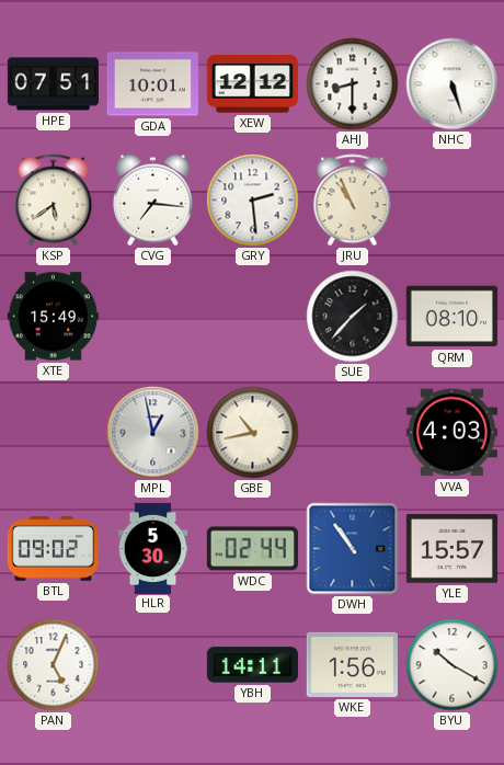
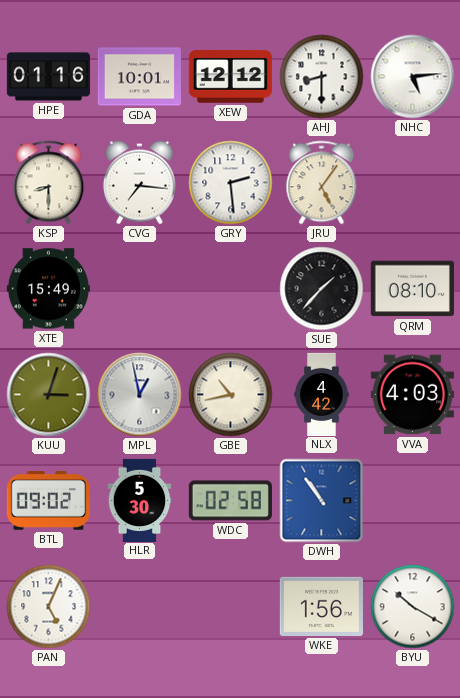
HPE: 07:51 -> 01:16
NHC: 5:27 -> 5:14
KSP: 5:39 -> 8:30
JRU: 10:56 -> 5:06
KUU: none -> 3:03
NLX: none -> 4:42
WDC: 02:44 -> 02:58
YLE: 15:57 -> none
YBH: 14:11 -> none
